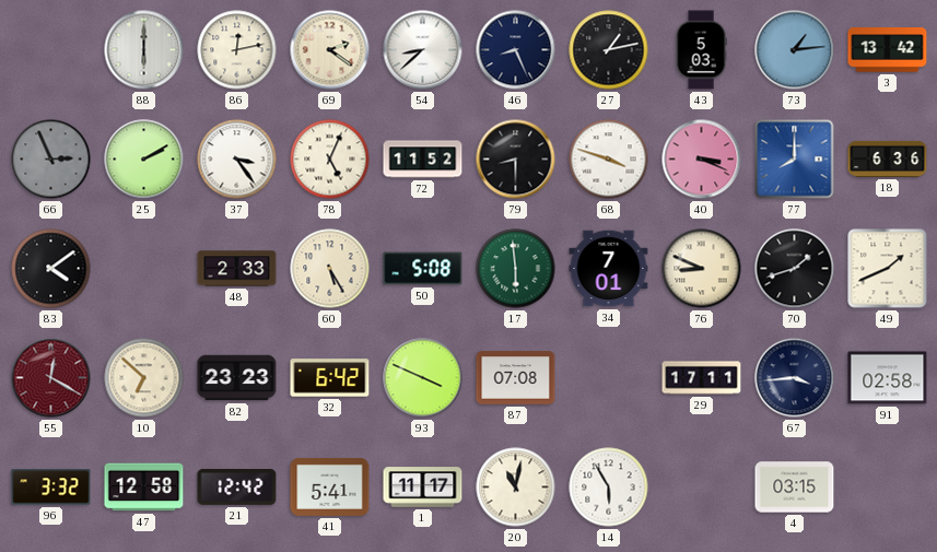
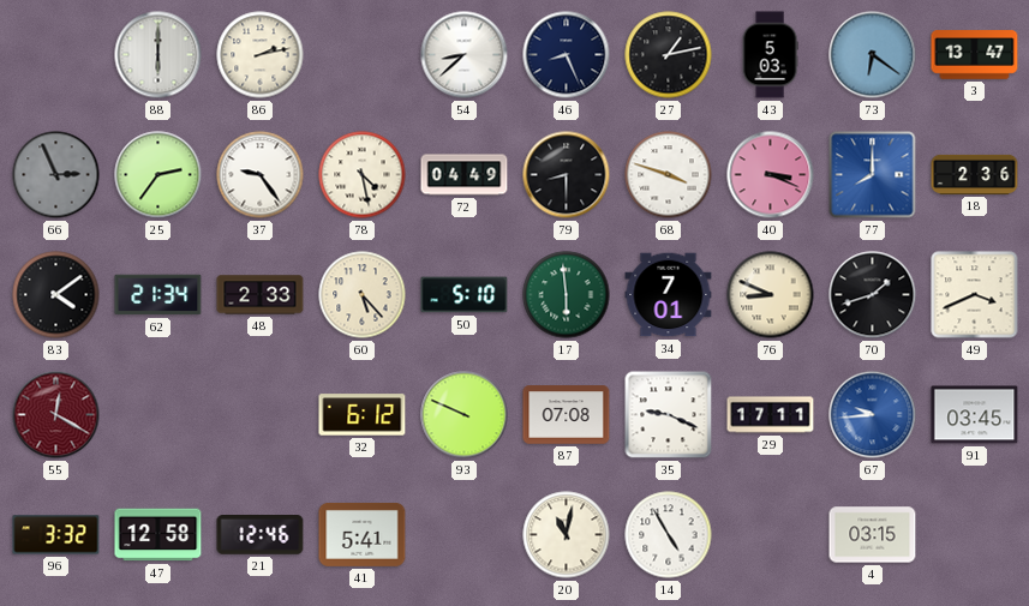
86: 12:13 -> 2:13
69: 2:21 -> none
73: 1:14 -> 6:21
3: 13:42 -> 13:47
25: 2:10 -> 2:36
37: 3:24 -> 9:24
78: 5:04 -> 4:28
72: 11:52 -> 04:49
18: 6:36 -> 2:36
62: none -> 21:34
60: 5:25 -> 5:23
50: 5:08 -> 5:10
49: 1:41 -> 3:41
10: 6:52 -> none
82: 23:23 -> none
32: 6:42 -> 6:12
93: 3:49 -> 9:49
35: none -> 9:19
67: 3:44 -> 9:44
67 dial: navy -> blue
91: 02:58 -> 03:45
21: 12:42 -> 12:46
1: 11:17 -> none
14: 5:55 -> 4:55
